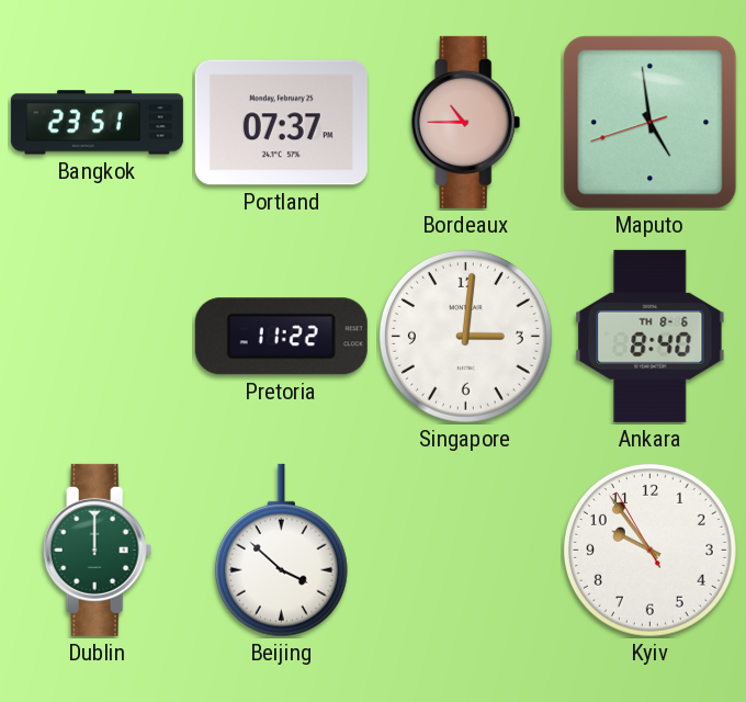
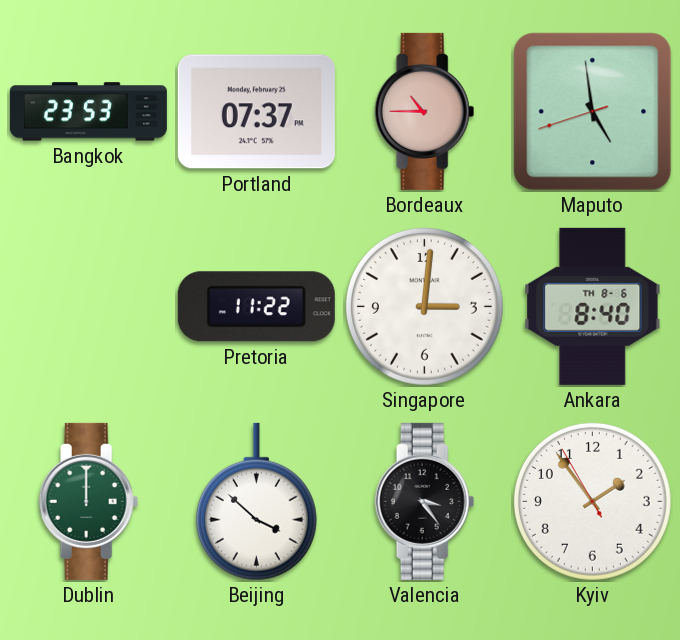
Bangkok: 23:51 -> 23:53
Valencia: none -> 3:24
Kyiv: 9:53 -> 1:53
